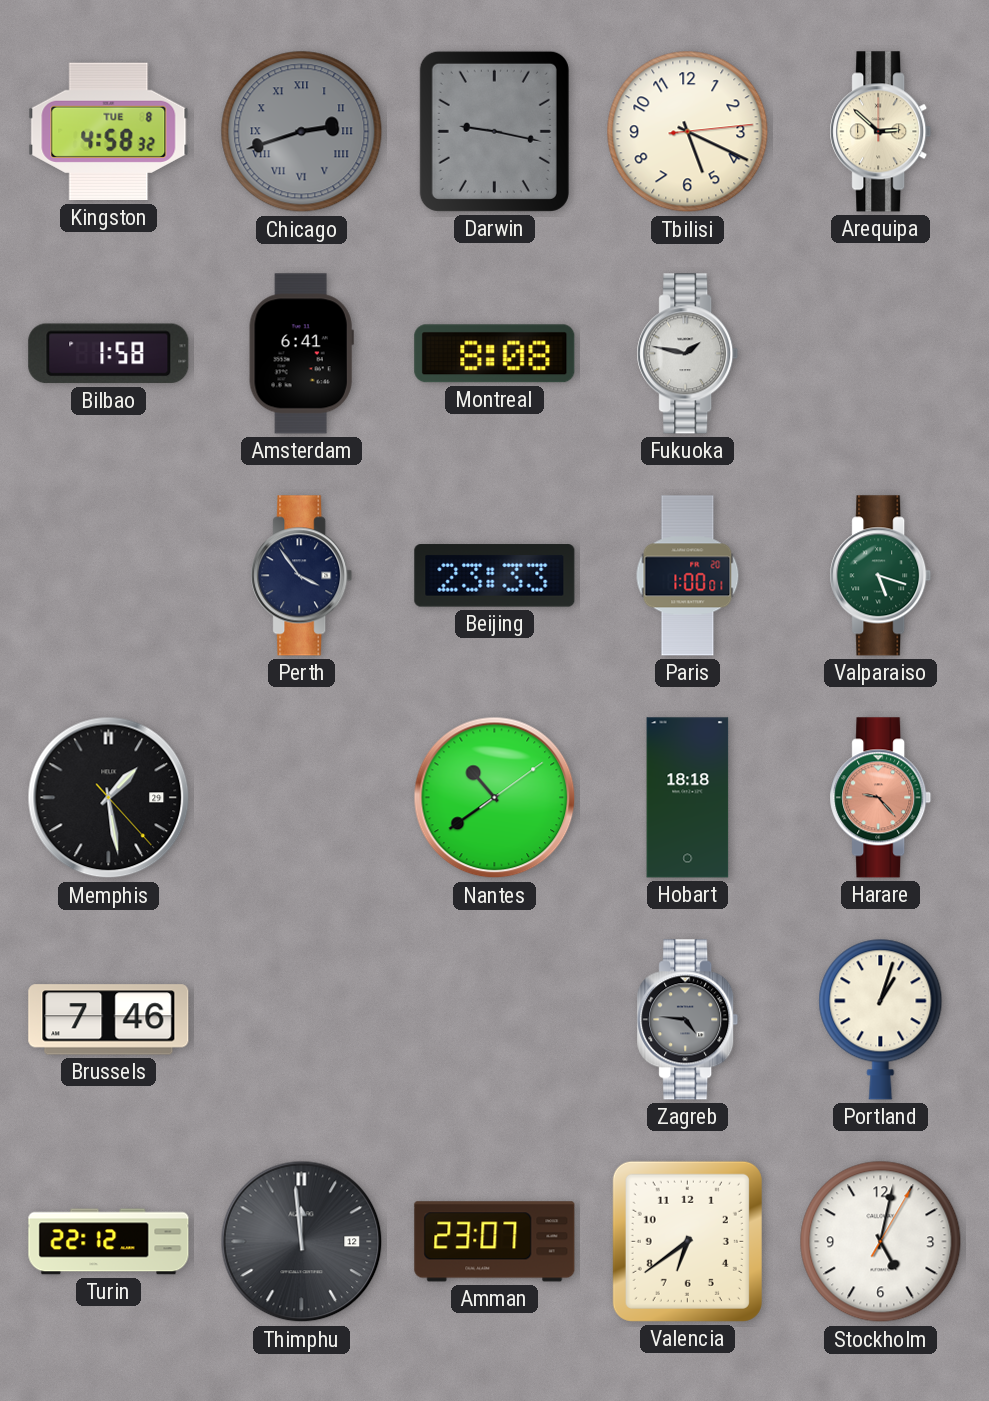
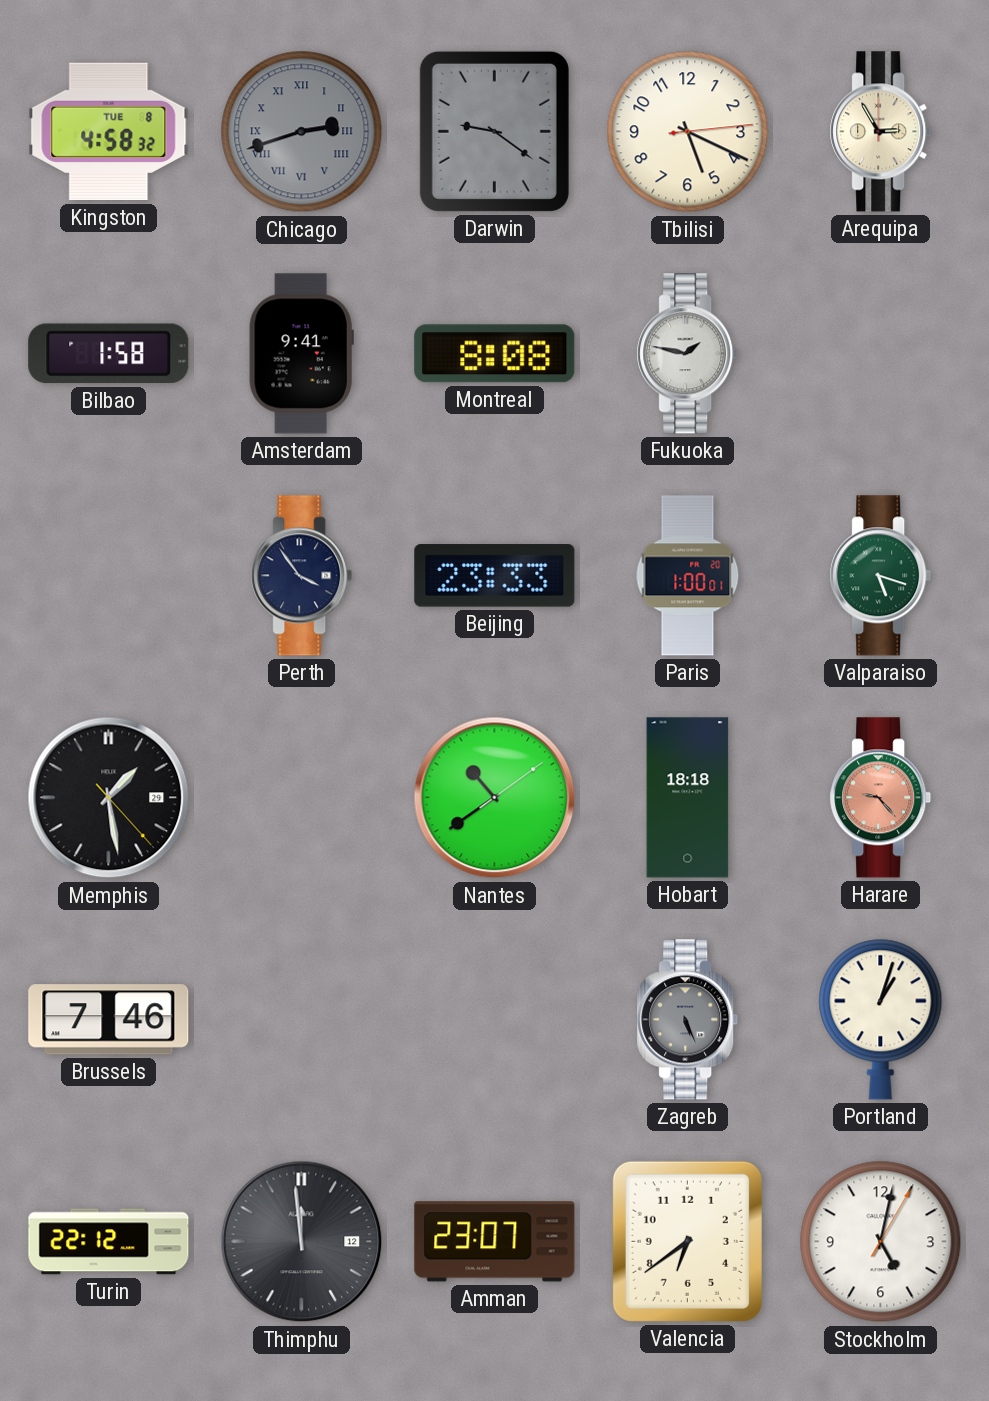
Darwin: 9:17 -> 9:21
Arequipa: 2:52 -> 2:55
Amsterdam: 6:41 -> 9:41
Zagreb: 4:46 -> 5:26
